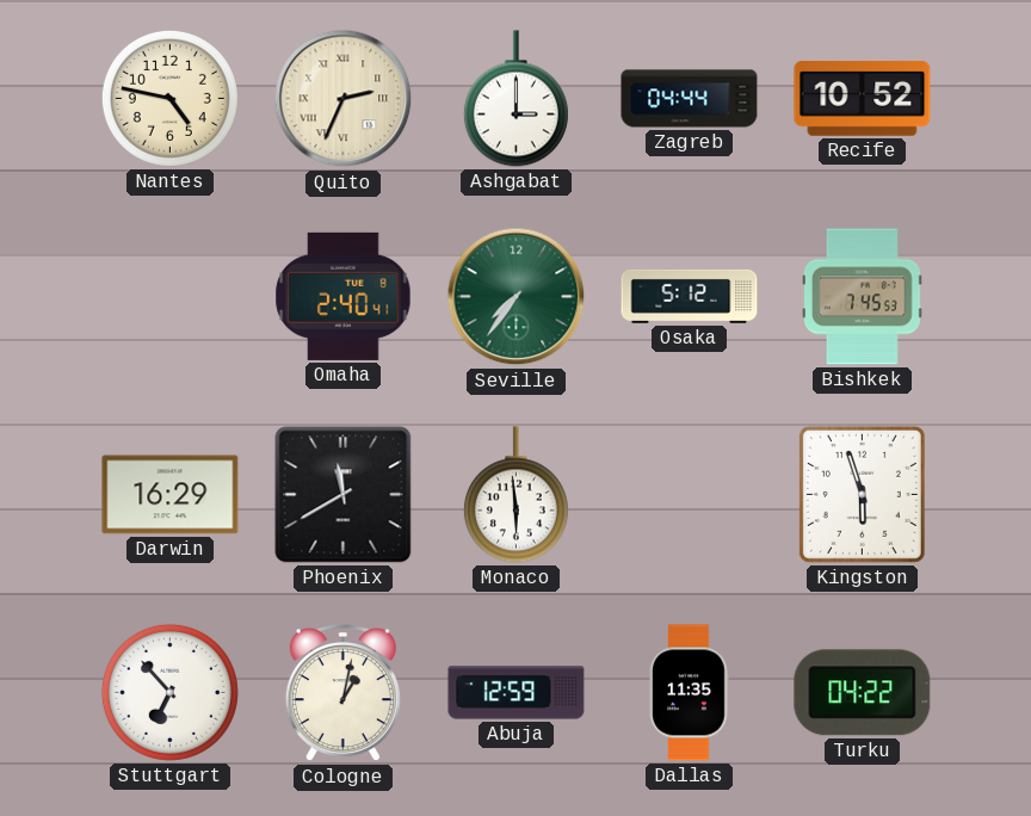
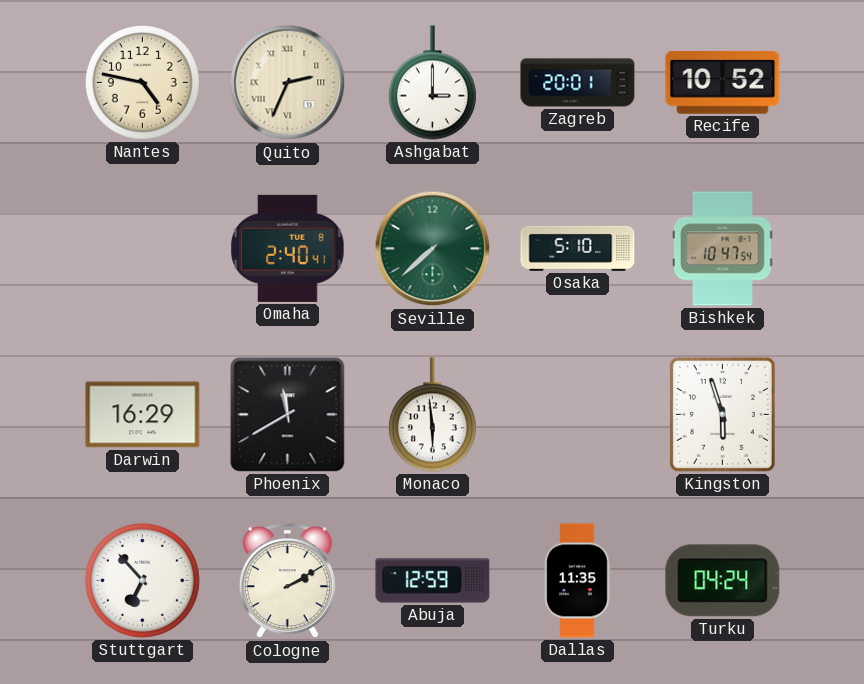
Zagreb: 04:44 -> 20:01
Seville: 7:36 -> 7:38
Osaka: 5:12 -> 5:10
Bishkek: 7:45 -> 10:47
Cologne: 1:02 -> 2:10
Turku: 04:22 -> 04:24
